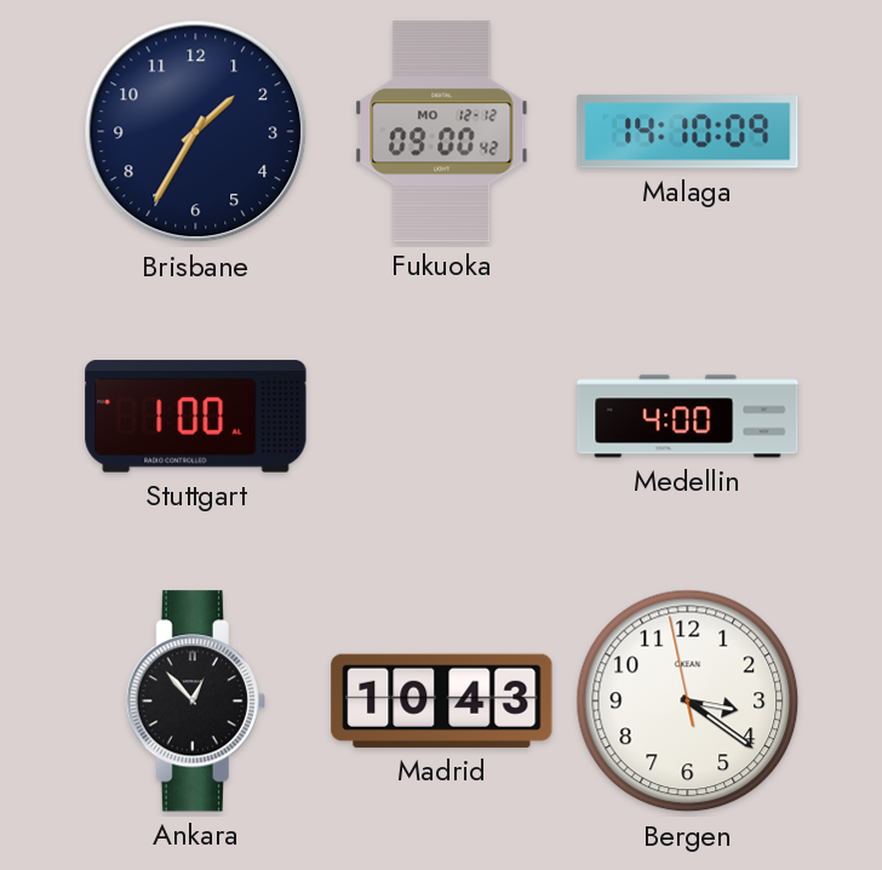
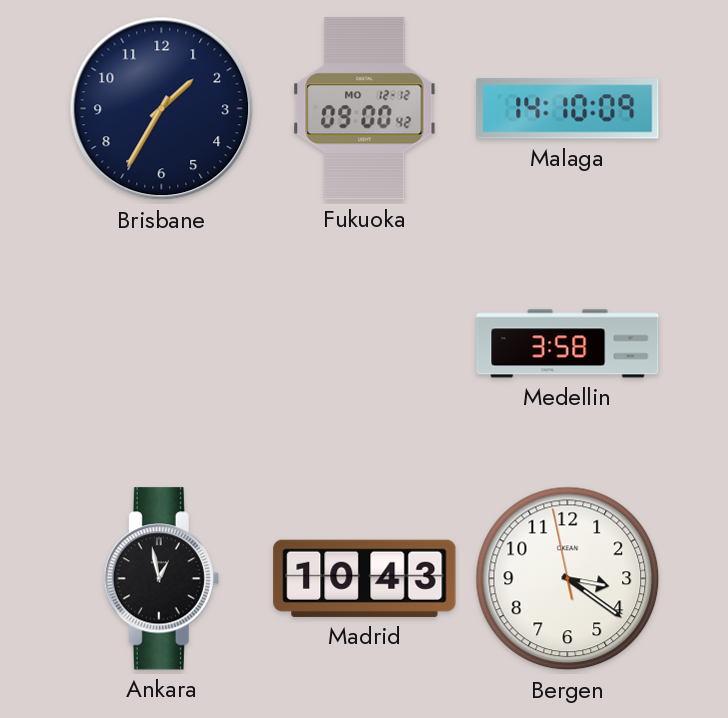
Stuttgart: 1:00 -> none
Medellin: 4:00 -> 3:58
Ankara: 12:53 -> 12:58
